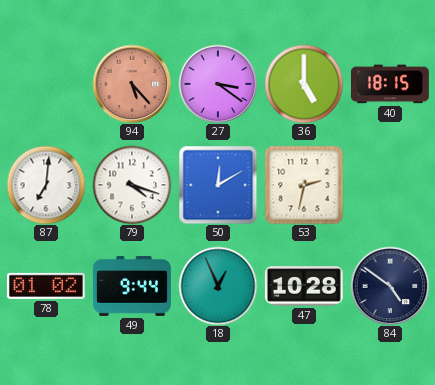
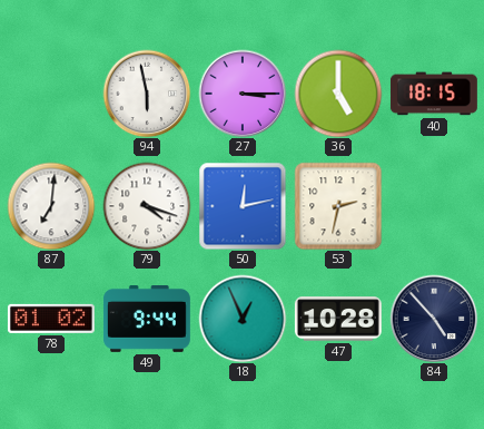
94: 5:23 -> 5:58
94 dial: salmon -> white
27: 3:21 -> 3:15
50: 12:10 -> 12:13
84: 4:51 -> 4:53
